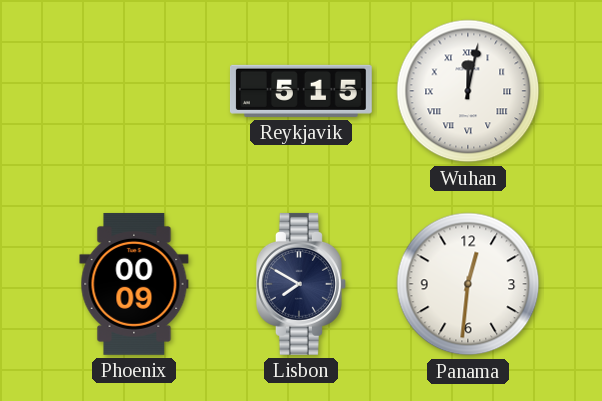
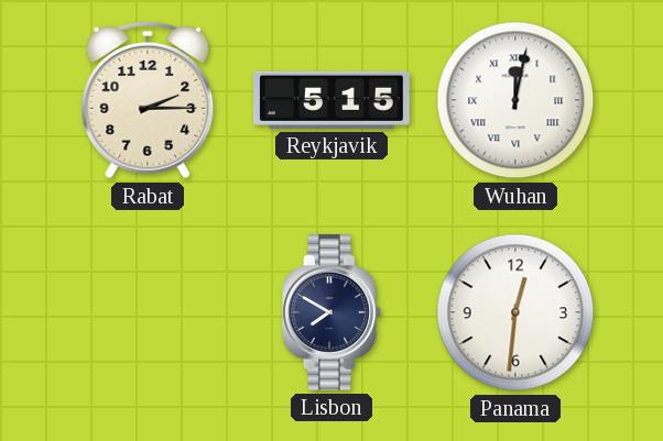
Rabat: none -> 2:15
Phoenix: 00:09 -> none
